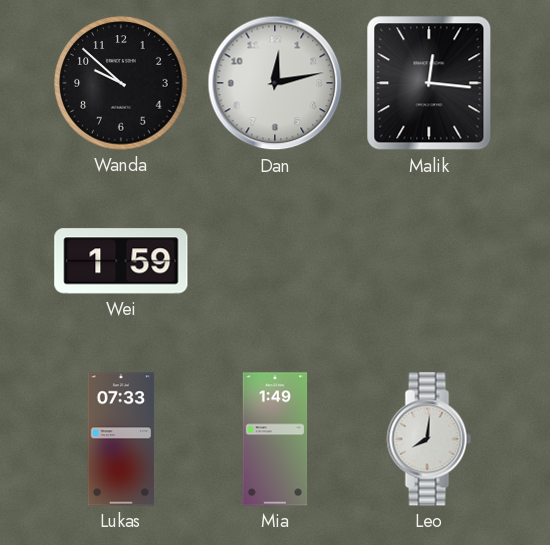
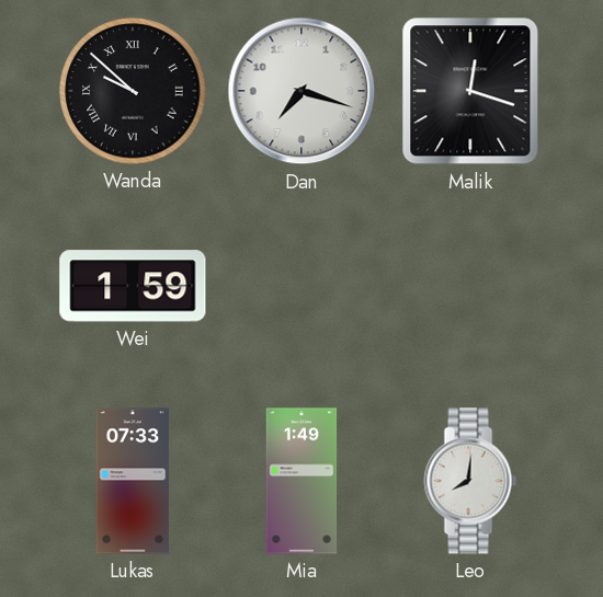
Wanda numerals: Arabic -> Roman
Dan: 12:13 -> 7:18
Malik: 12:16 -> 12:18
